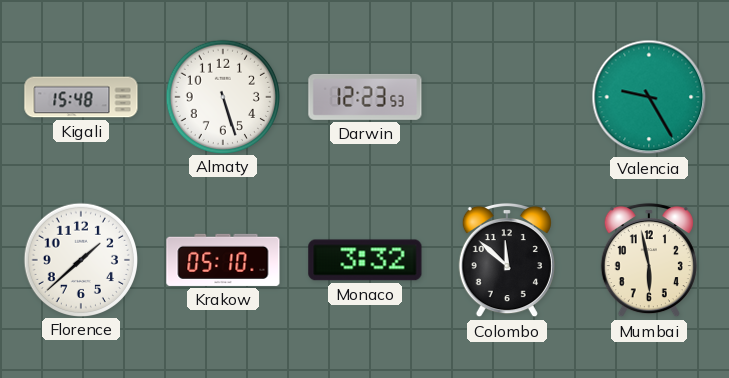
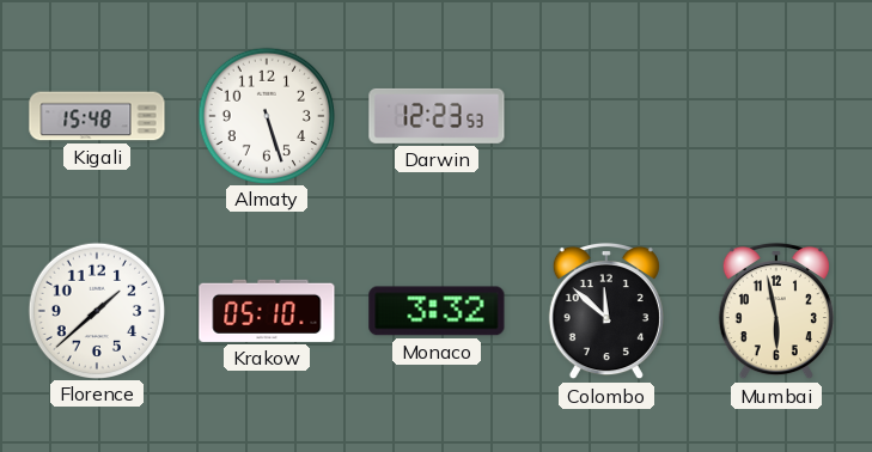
Valencia: 9:25 -> none
